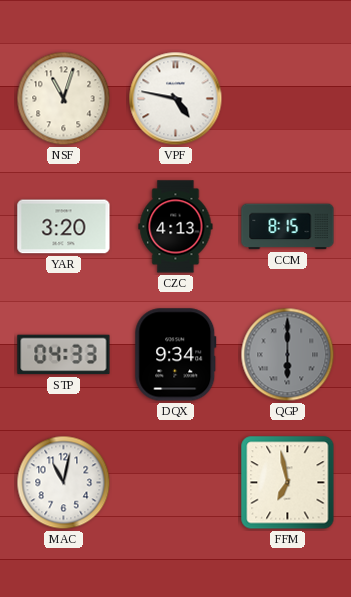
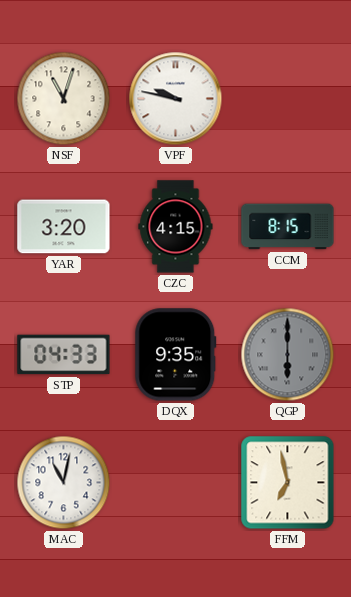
VPF: 4:47 -> 9:47
CZC: 4:13 -> 4:15
DQX: 9:34 -> 9:35
